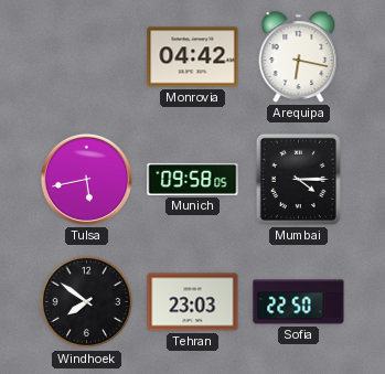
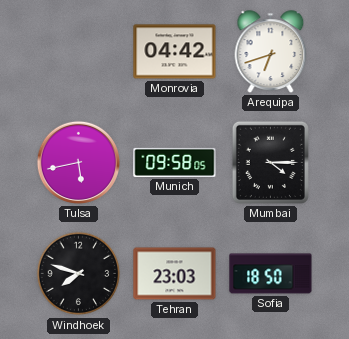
Arequipa: 6:17 -> 6:42
Windhoek: 7:51 -> 7:48
Sofia: 22:50 -> 18:50
